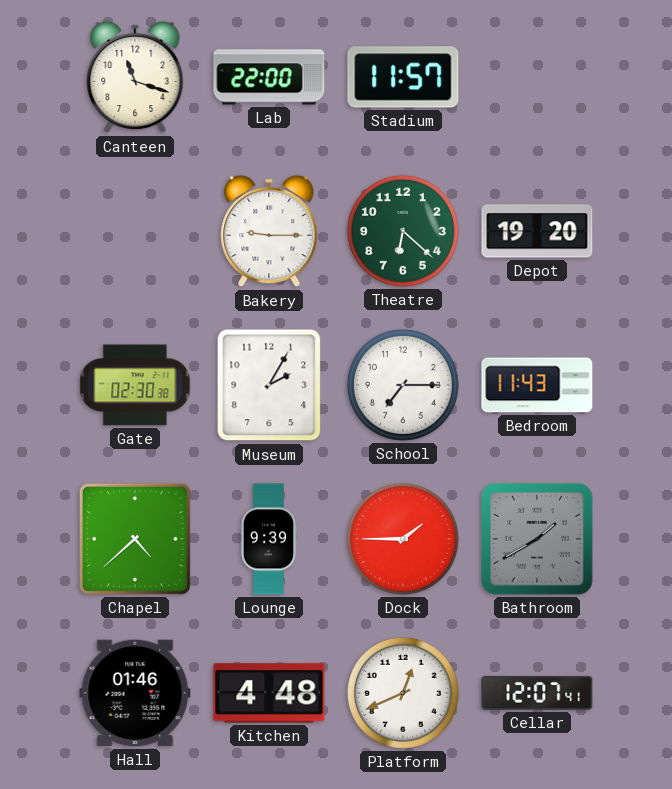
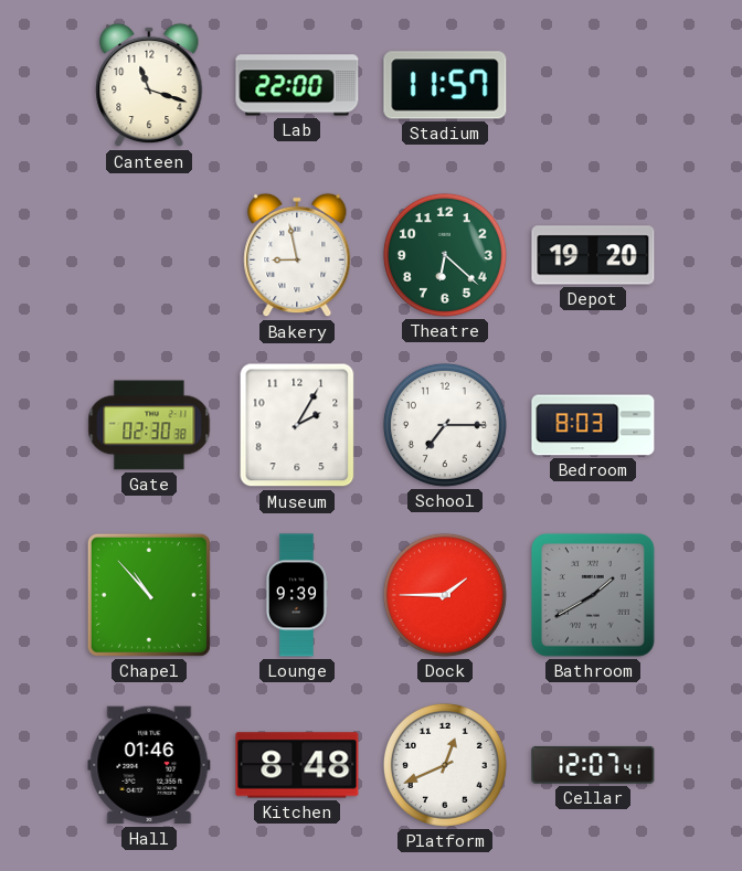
Bakery: 9:15 -> 8:58
Bedroom: 11:43 -> 8:03
Chapel: 4:38 -> 10:53
Kitchen: 4:48 -> 8:48
